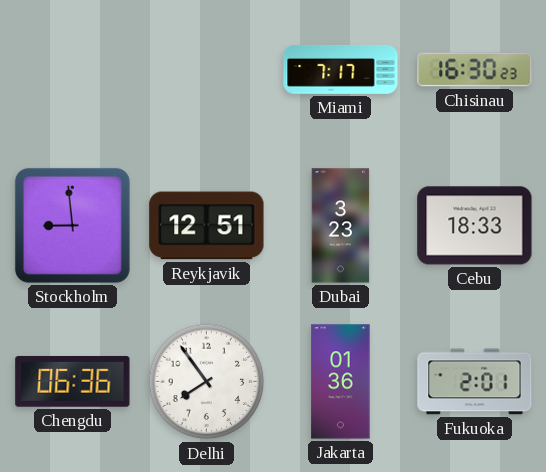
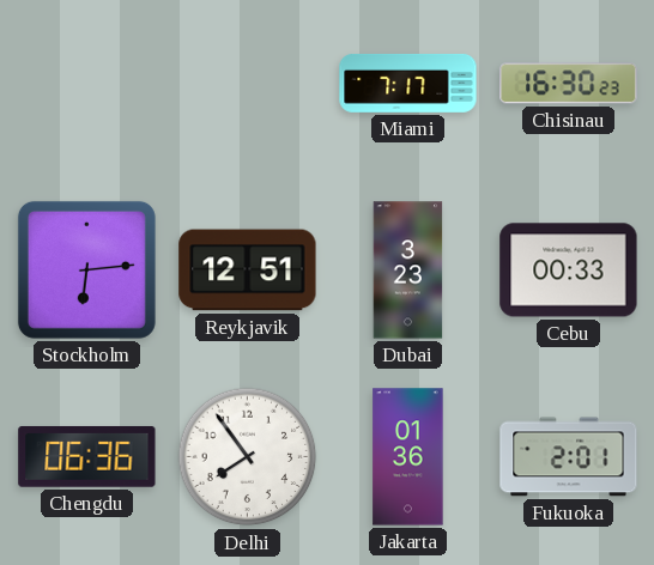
Stockholm: 8:59 -> 6:14
Cebu: 18:33 -> 00:33
